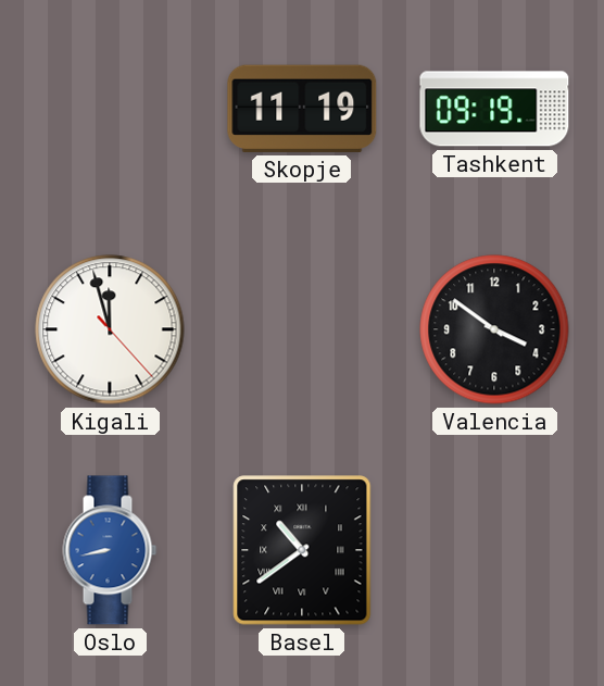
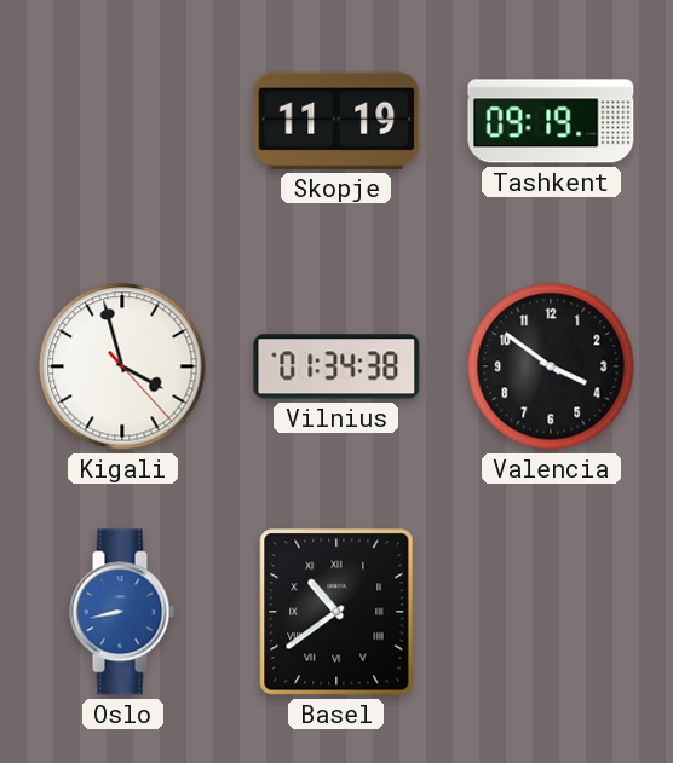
Kigali: 11:57 -> 3:57
Vilnius: none -> 01:34
